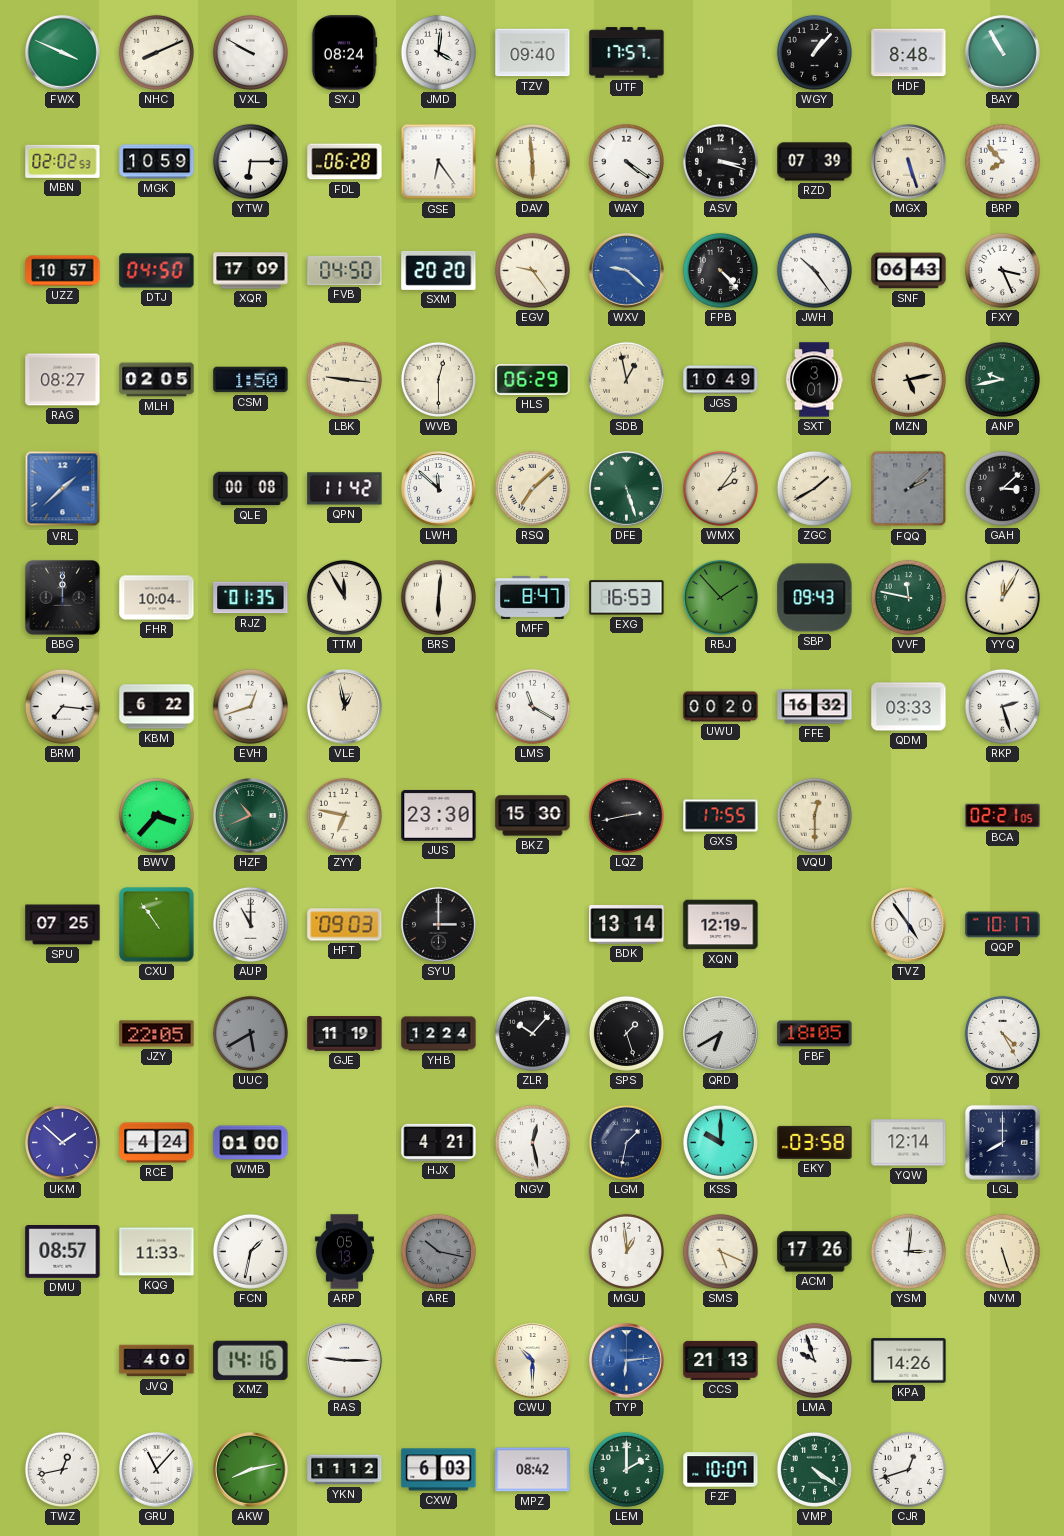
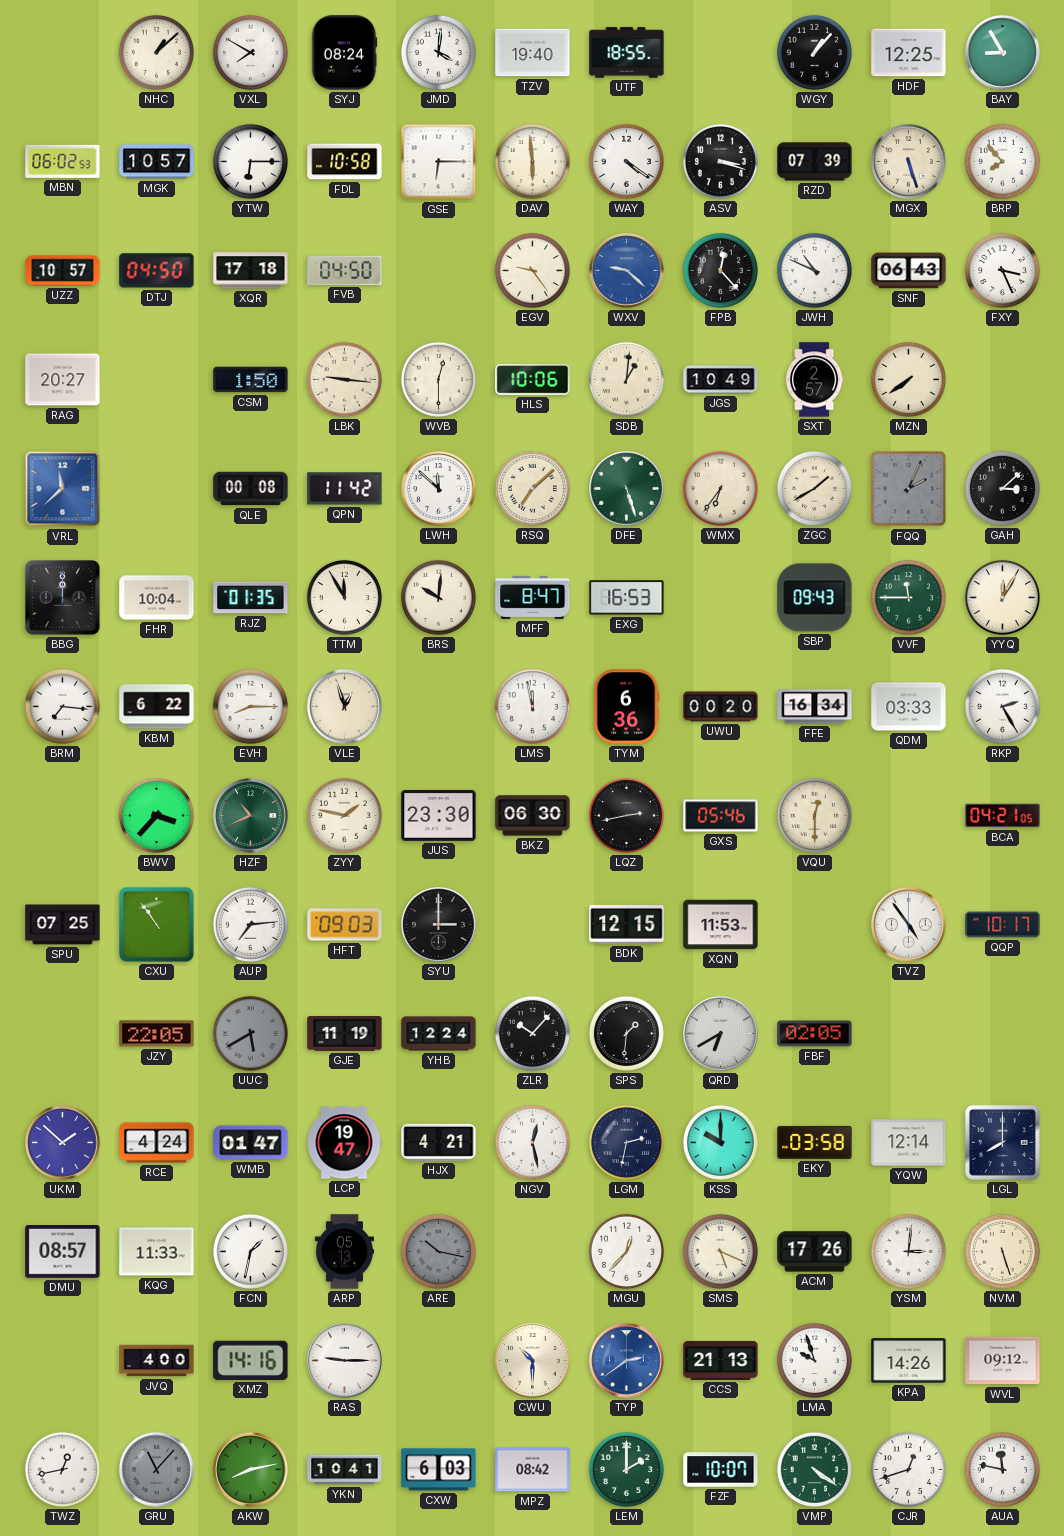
FWX: 3:49 -> none
NHC: 8:11 -> 1:08
VXL: 9:50 -> 7:50
TZV: 09:40 -> 19:40
UTF: 17:57 -> 18:55
HDF: 8:48 -> 12:25
BAY: 10:55 -> 8:55
MBN: 02:02 -> 06:02
MGK: 10:59 -> 10:57
FDL: 06:28 -> 10:58
GSE: 6:24 -> 6:15
XQR: 17:09 -> 17:18
SXM: 20:20 -> none
FPB: 4:23 -> 12:23
JWH: 10:24 -> 10:49
RAG: 08:27 -> 20:27
MLH: 02:05 -> none
HLS: 06:29 -> 10:06
SDB: 12:58 -> 1:01
SXT: 3:01 -> 2:57
MZN: 5:13 -> 7:39
ANP: 9:43 -> none
VRL: 1:38 -> 11:38
WMX: 2:06 -> 6:36
FQQ: 2:08 -> 2:04
BRS: 6:01 -> 10:01
RBJ: 1:53 -> none
VVF: 11:47 -> 11:45
EVH: 12:42 -> 8:15
VLE: 12:58 -> 12:57
LMS: 11:20 -> 11:58
TYM: none -> 6:36
FFE: 16:32 -> 16:34
RKP: 2:27 -> 2:25
ZYY: 6:47 -> 1:47
BKZ: 15:30 -> 06:30
GXS: 17:55 -> 05:46
BCA: 02:21 -> 04:21
AUP: 11:00 -> 7:14
BDK: 13:14 -> 12:15
XQN: 12:19 -> 11:53
SPS: 1:27 -> 1:31
FBF: 18:05 -> 02:05
QVY: 4:25 -> none
WMB: 01:00 -> 01:47
LCP: none -> 19:47
LGM: 1:32 -> 2:32
MGU: 12:59 -> 12:37
TYP: 6:14 -> 2:39
WVL: none -> 09:12
GRU dial: white -> grey
YKN: 11:12 -> 10:41
AUA: none -> 11:47
